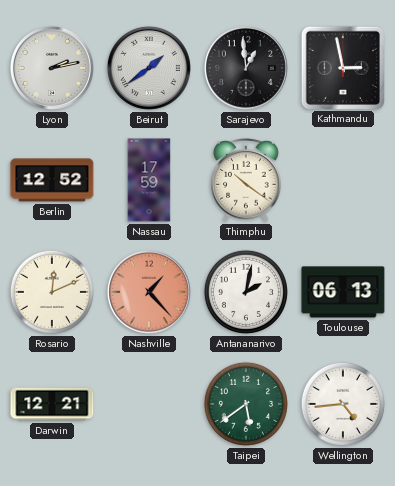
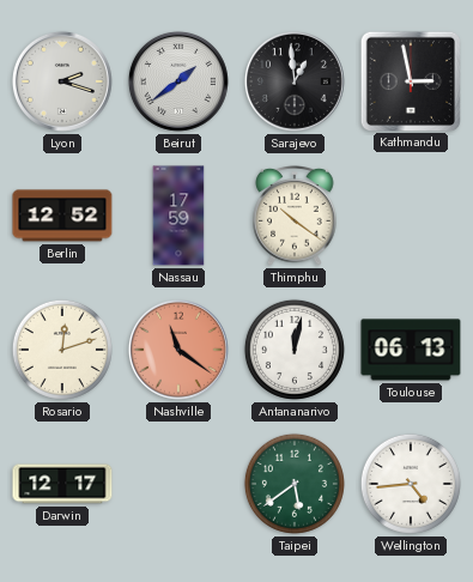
Lyon: 2:13 -> 2:18
Rosario: 12:11 -> 12:12
Nashville: 1:23 -> 11:21
Antananarivo: 2:02 -> 12:02
Darwin: 12:21 -> 12:17
